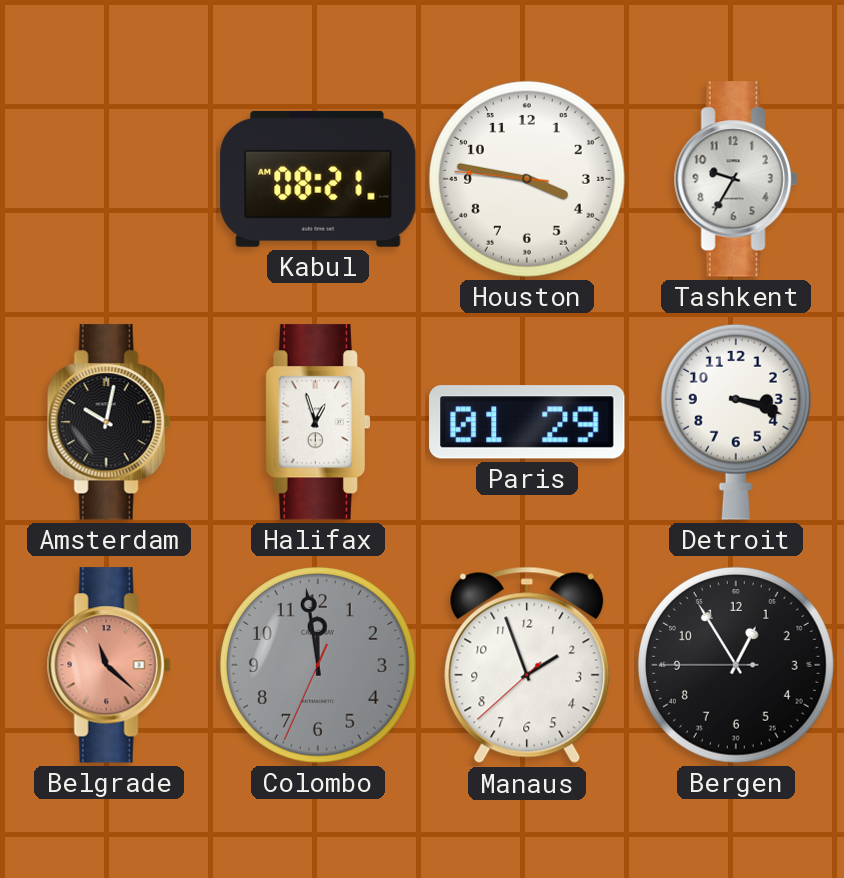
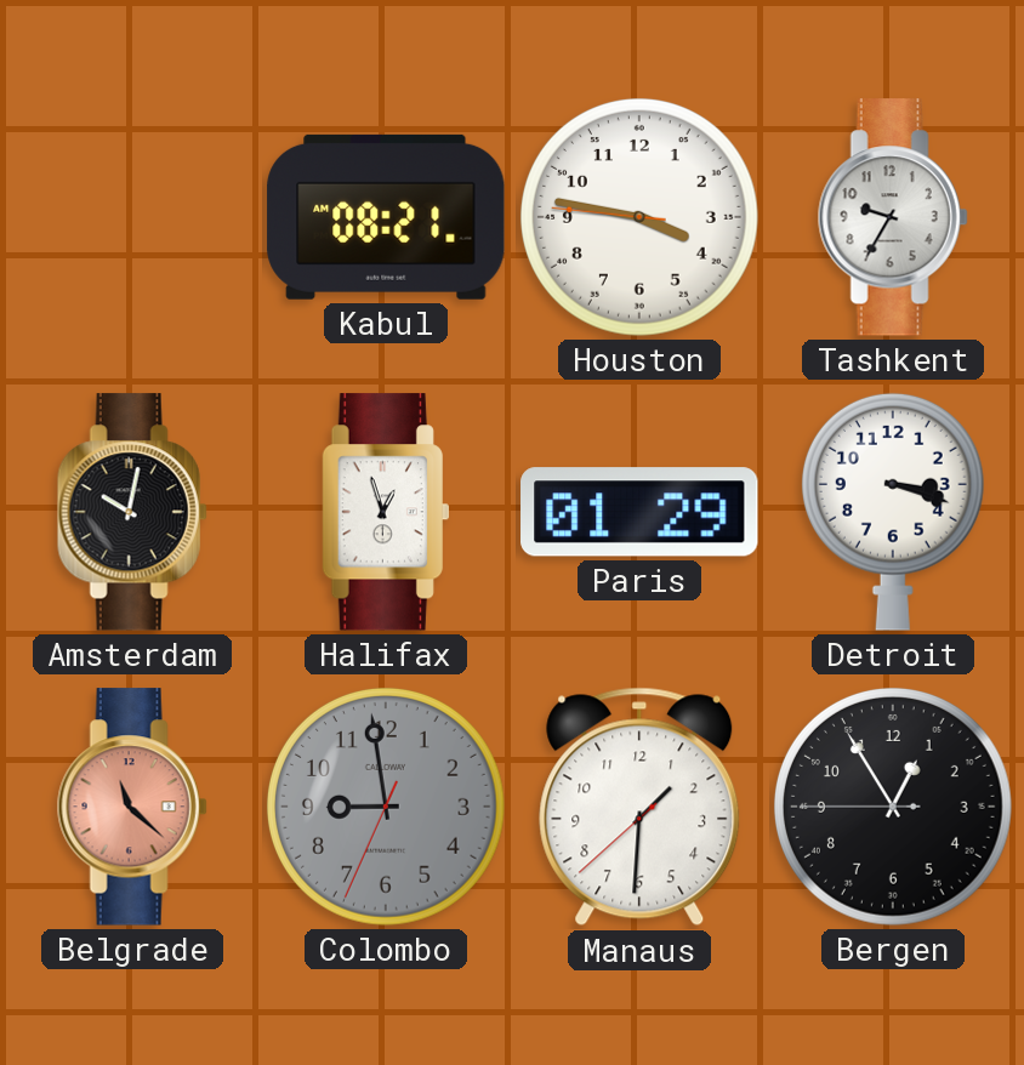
Colombo: 11:58 -> 8:58
Manaus: 1:56 -> 1:30
